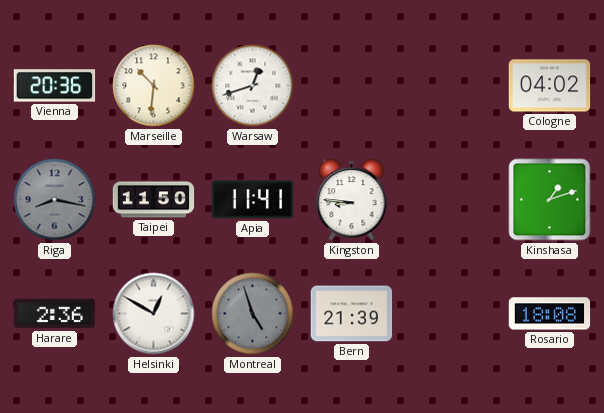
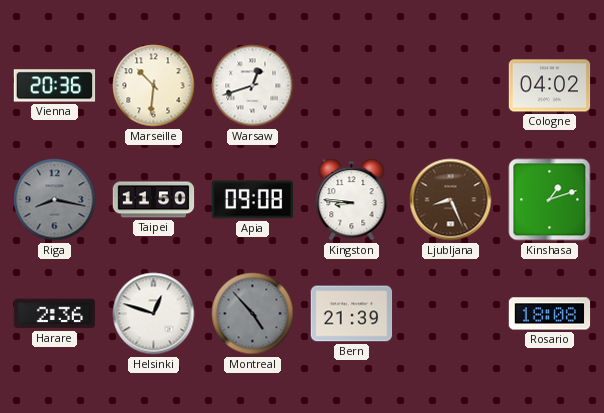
Apia: 11:41 -> 09:08
Ljubljana: none -> 8:26
Helsinki: 12:50 -> 12:48
Montreal: 4:57 -> 4:53
